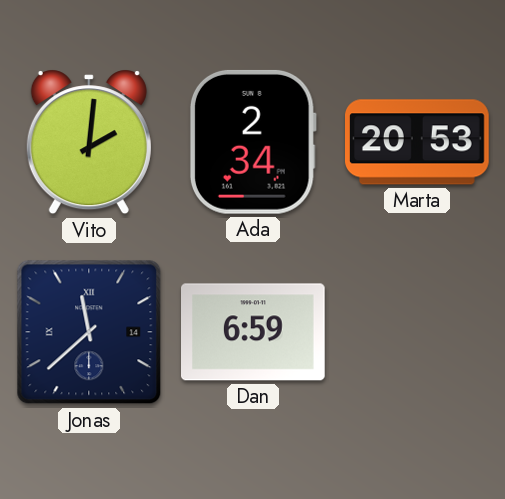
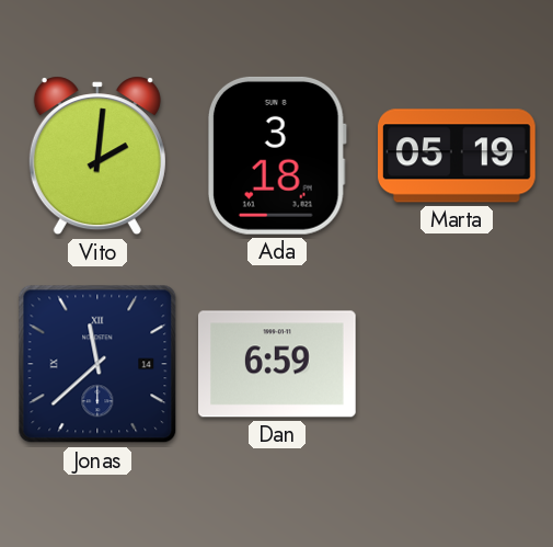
Ada: 2:34 -> 3:18
Marta: 20:53 -> 05:19
